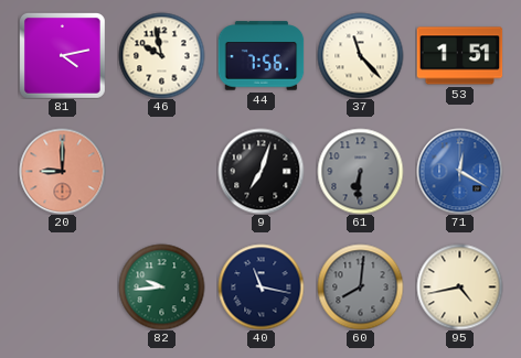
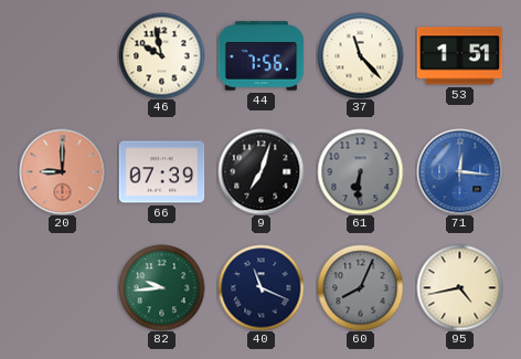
81: 4:13 -> none
66: none -> 07:39
71: 12:20 -> 12:16
40: 11:17 -> 11:19
60: 8:01 -> 8:04
